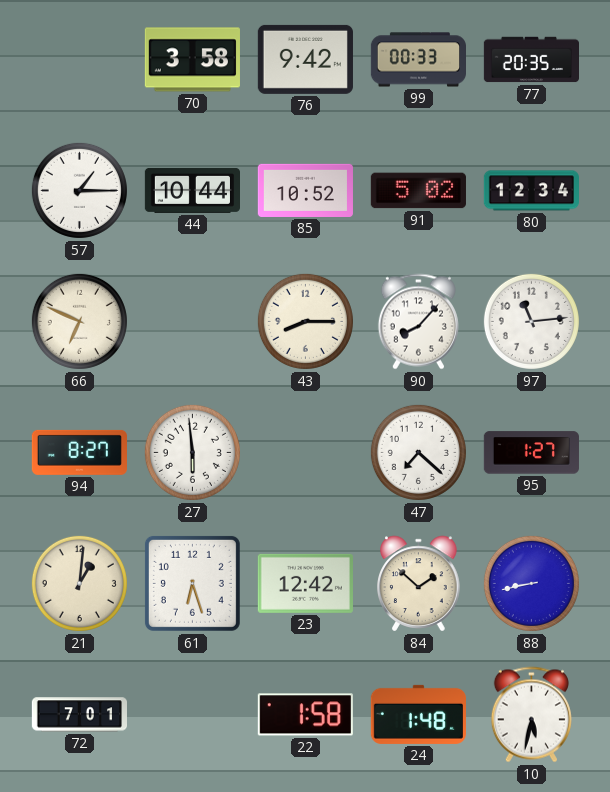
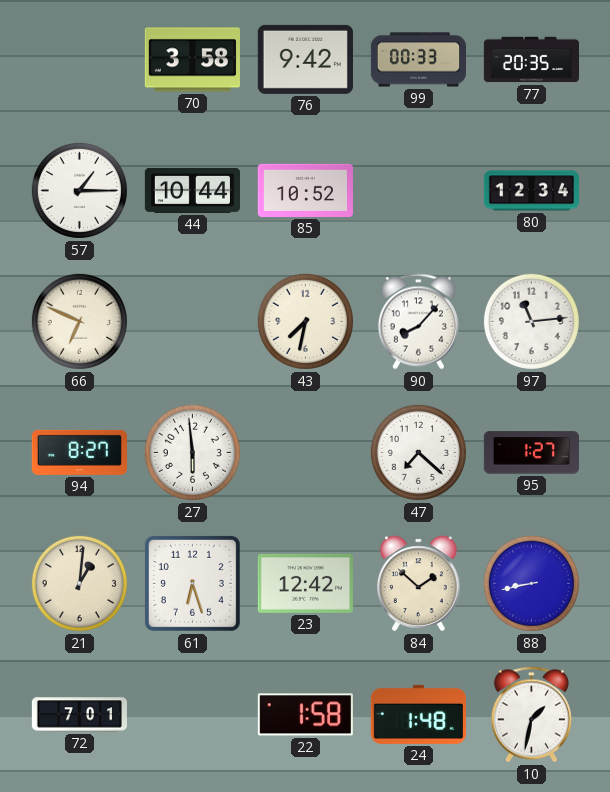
91: 5:02 -> none
43: 8:15 -> 7:32
10: 5:32 -> 1:32
